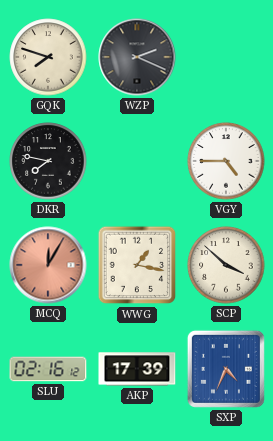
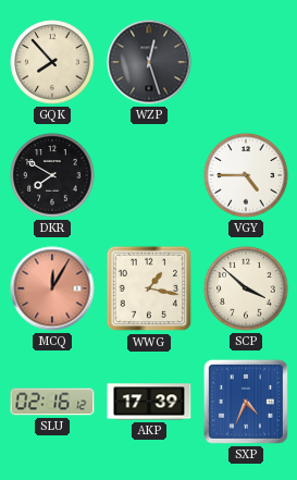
GQK: 7:48 -> 7:53
WZP: 2:19 -> 12:27
DKR: 7:47 -> 7:50
